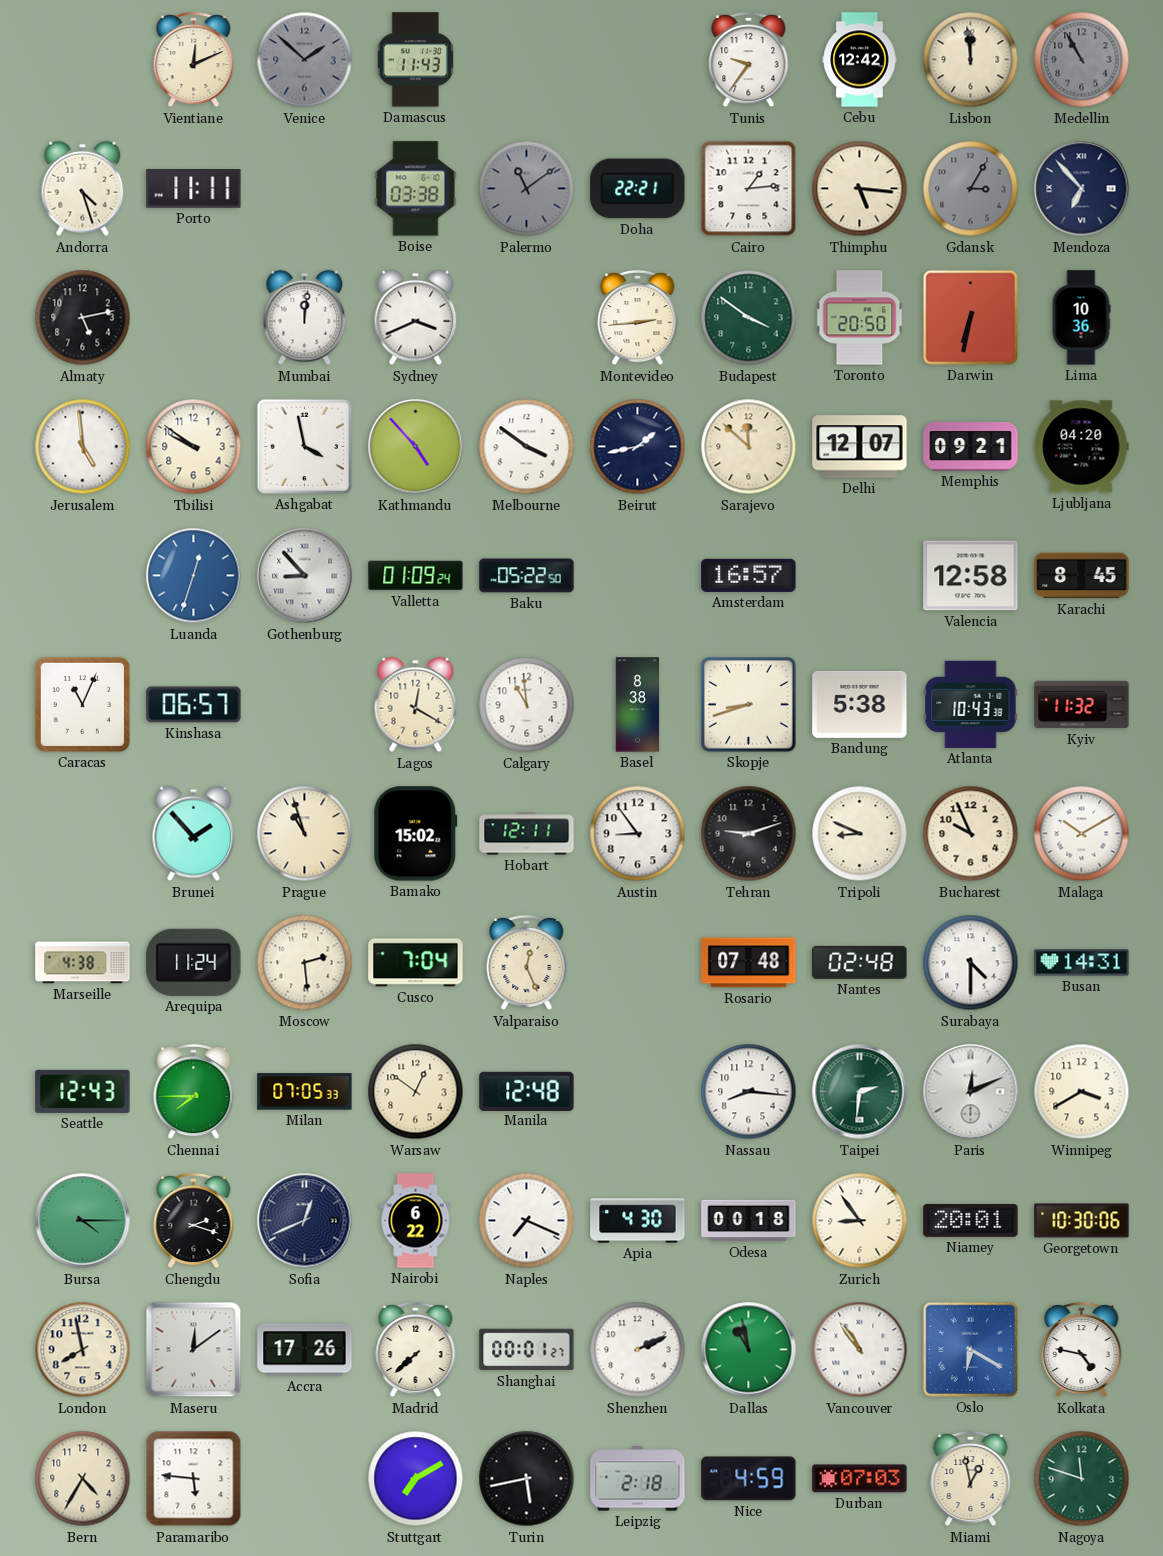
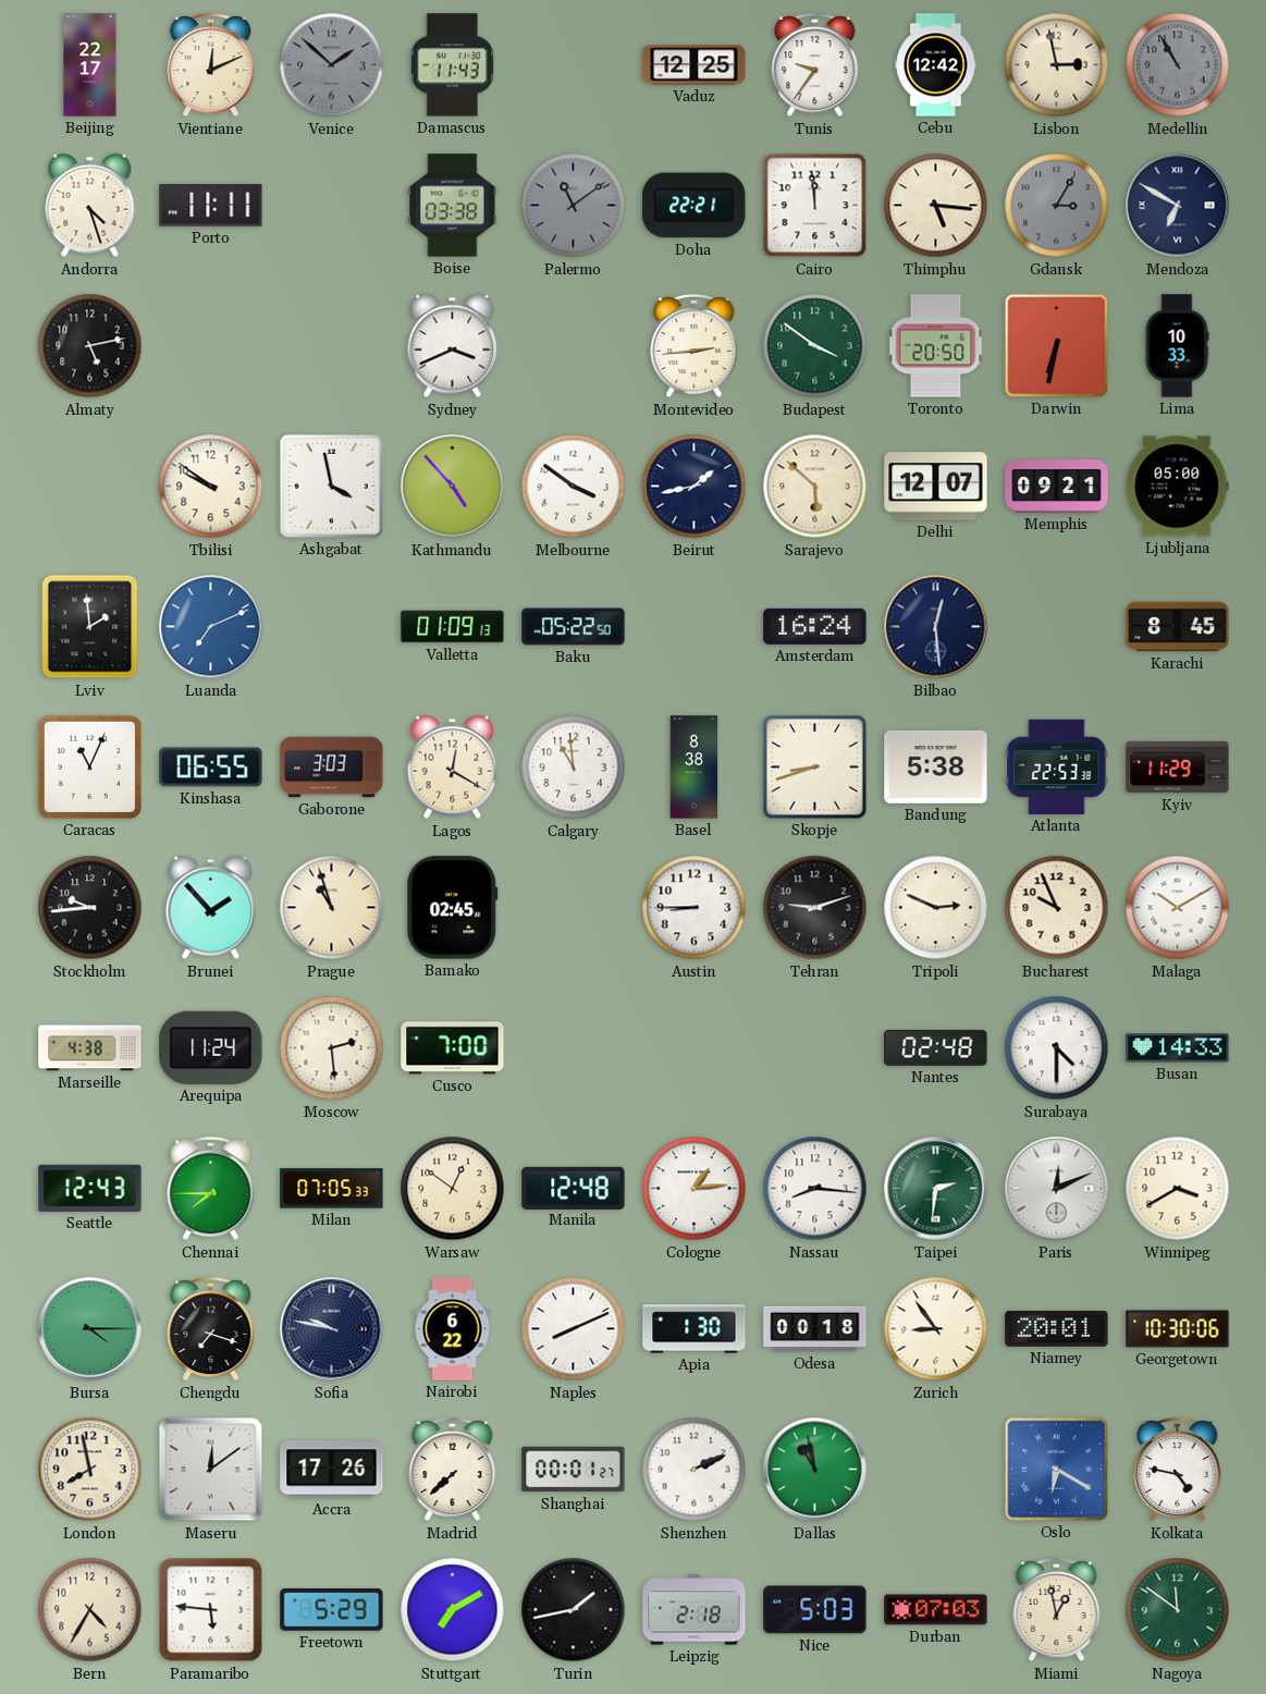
Beijing: none -> 22:17
Vaduz: none -> 12:25
Lisbon: 11:59 -> 2:58
Cairo: 1:14 -> 11:59
Mendoza: 6:53 -> 6:50
Mumbai: 12:01 -> none
Lima: 10:36 -> 10:33
Jerusalem: 4:59 -> none
Sarajevo: 11:52 -> 5:52
Ljubljana: 04:20 -> 05:00
Lviv: none -> 1:59
Luanda: 12:33 -> 7:11
Gothenburg: 8:53 -> none
Valletta: 01:09:24 -> 01:09:13
Amsterdam: 16:57 -> 16:24
Bilbao: none -> 12:29
Valencia: 12:58 -> none
Kinshasa: 06:57 -> 06:55
Gaborone: none -> 3:03
Atlanta: 10:43 -> 22:53
Kyiv: 11:32 -> 11:29
Stockholm: none -> 9:44
Bamako: 15:02 -> 02:45
Hobart: 12:11 -> none
Austin: 8:54 -> 8:45
Tripoli: 8:49 -> 2:49
Cusco: 7:04 -> 7:00
Valparaiso: 12:26 -> none
Rosario: 07:48 -> none
Busan: 14:31 -> 14:33
Cologne: none -> 1:14
Chengdu: 2:18 -> 7:18
Sofia: 12:41 -> 9:47
Naples: 7:19 -> 8:11
Apia: 4:30 -> 1:30
Vancouver: 10:54 -> none
Freetown: none -> 5:29
Turin: 5:43 -> 1:43
Nice: 4:59 -> 5:03
Nagoya: 11:48 -> 11:51
